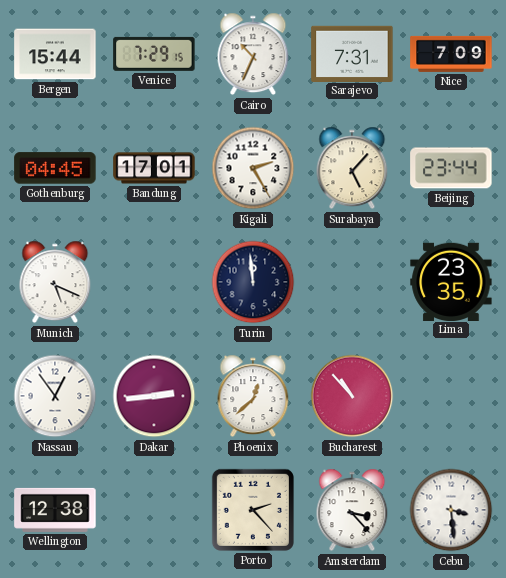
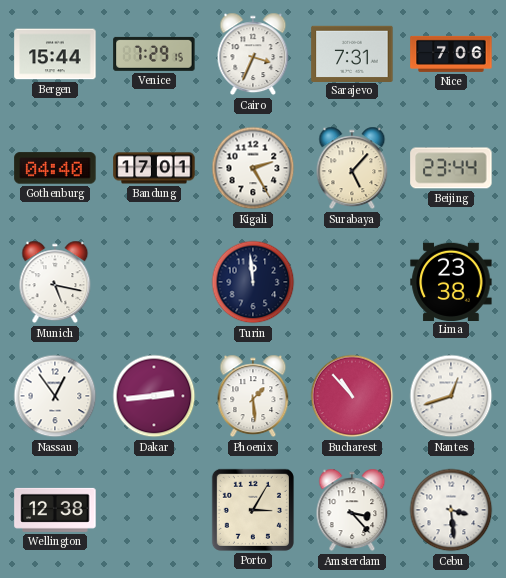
Cairo: 10:34 -> 3:34
Nice: 7:09 -> 7:06
Gothenburg: 04:45 -> 04:40
Munich: 5:19 -> 5:17
Lima: 23:35 -> 23:38
Phoenix: 12:38 -> 1:29
Nantes: none -> 12:42
Porto: 2:23 -> 3:05
